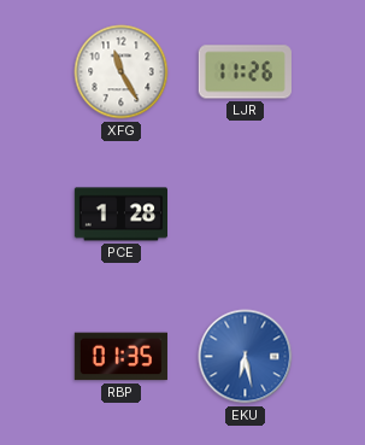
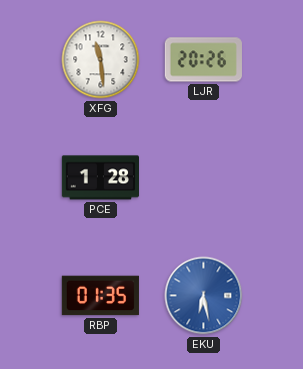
XFG: 11:25 -> 11:29
LJR: 11:26 -> 20:26
